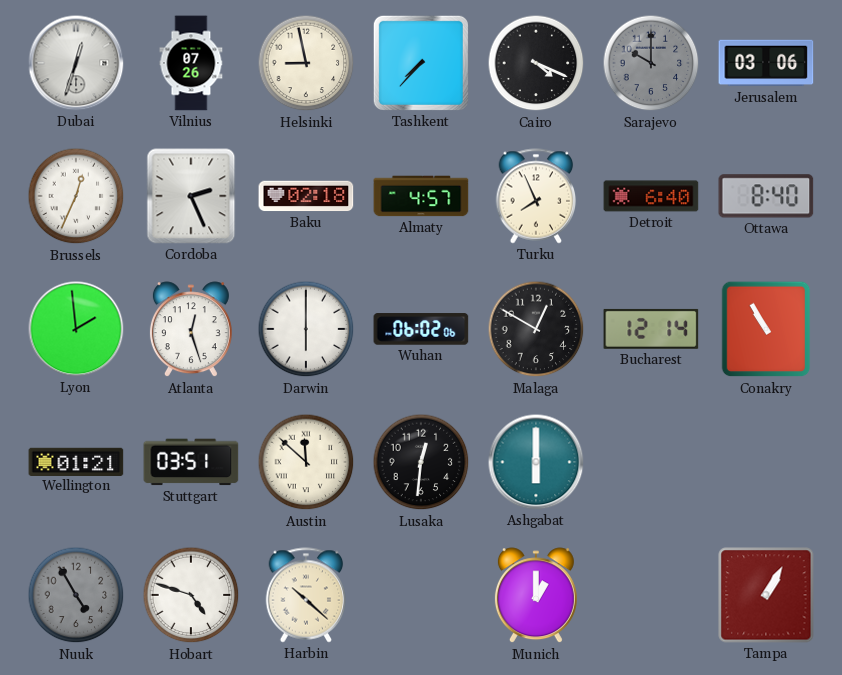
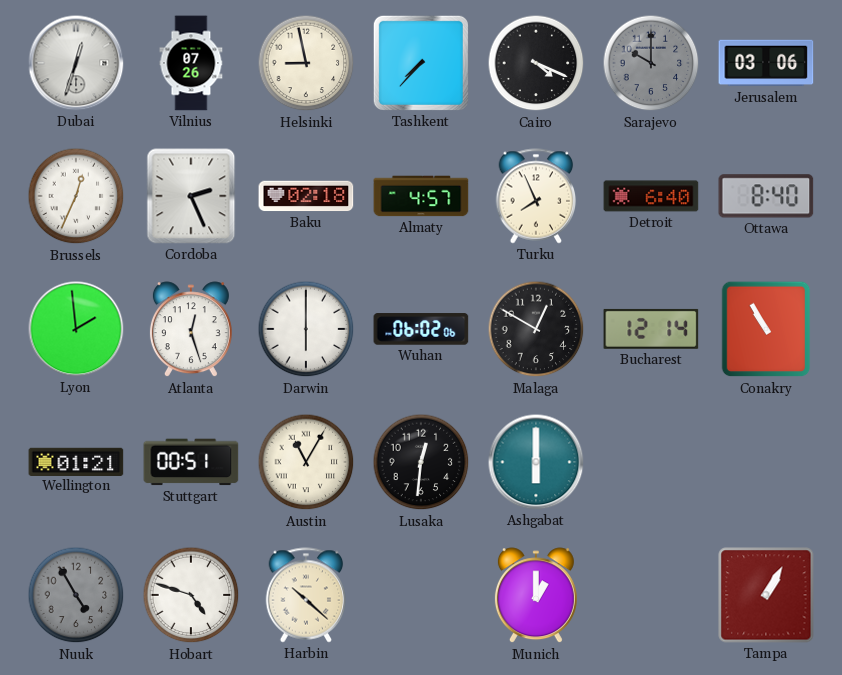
Stuttgart: 03:51 -> 00:51
Austin: 11:52 -> 11:05
